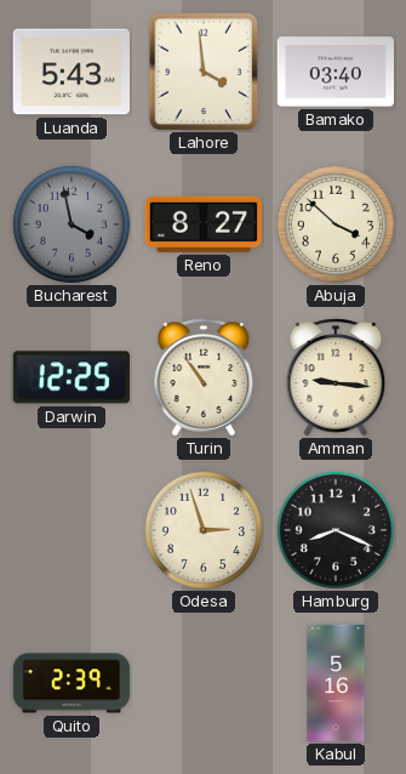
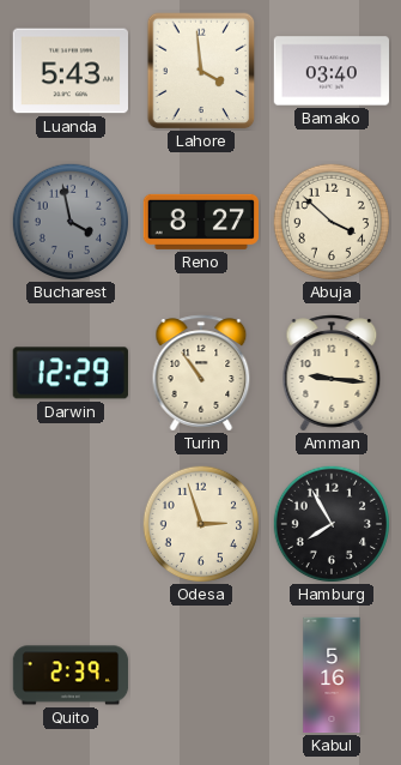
Darwin: 12:25 -> 12:29
Hamburg: 8:19 -> 7:55
